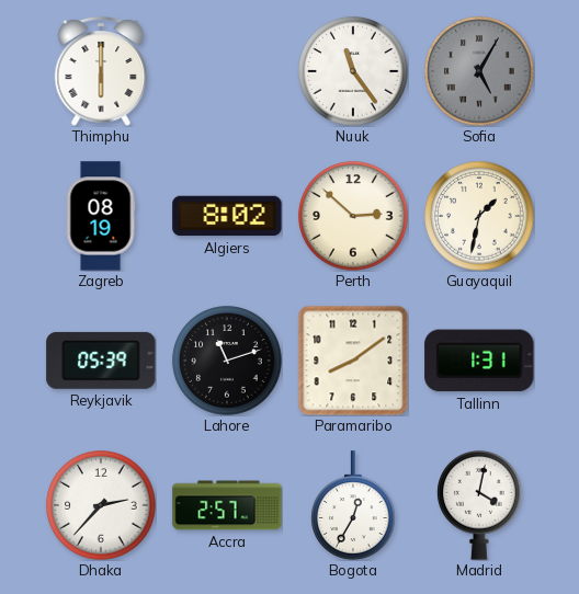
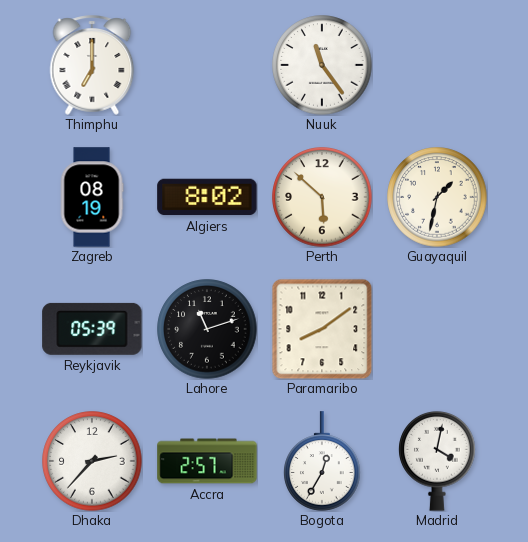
Thimphu: 6:00 -> 7:00
Sofia: 5:05 -> none
Perth: 2:52 -> 5:52
Tallinn: 1:31 -> none
